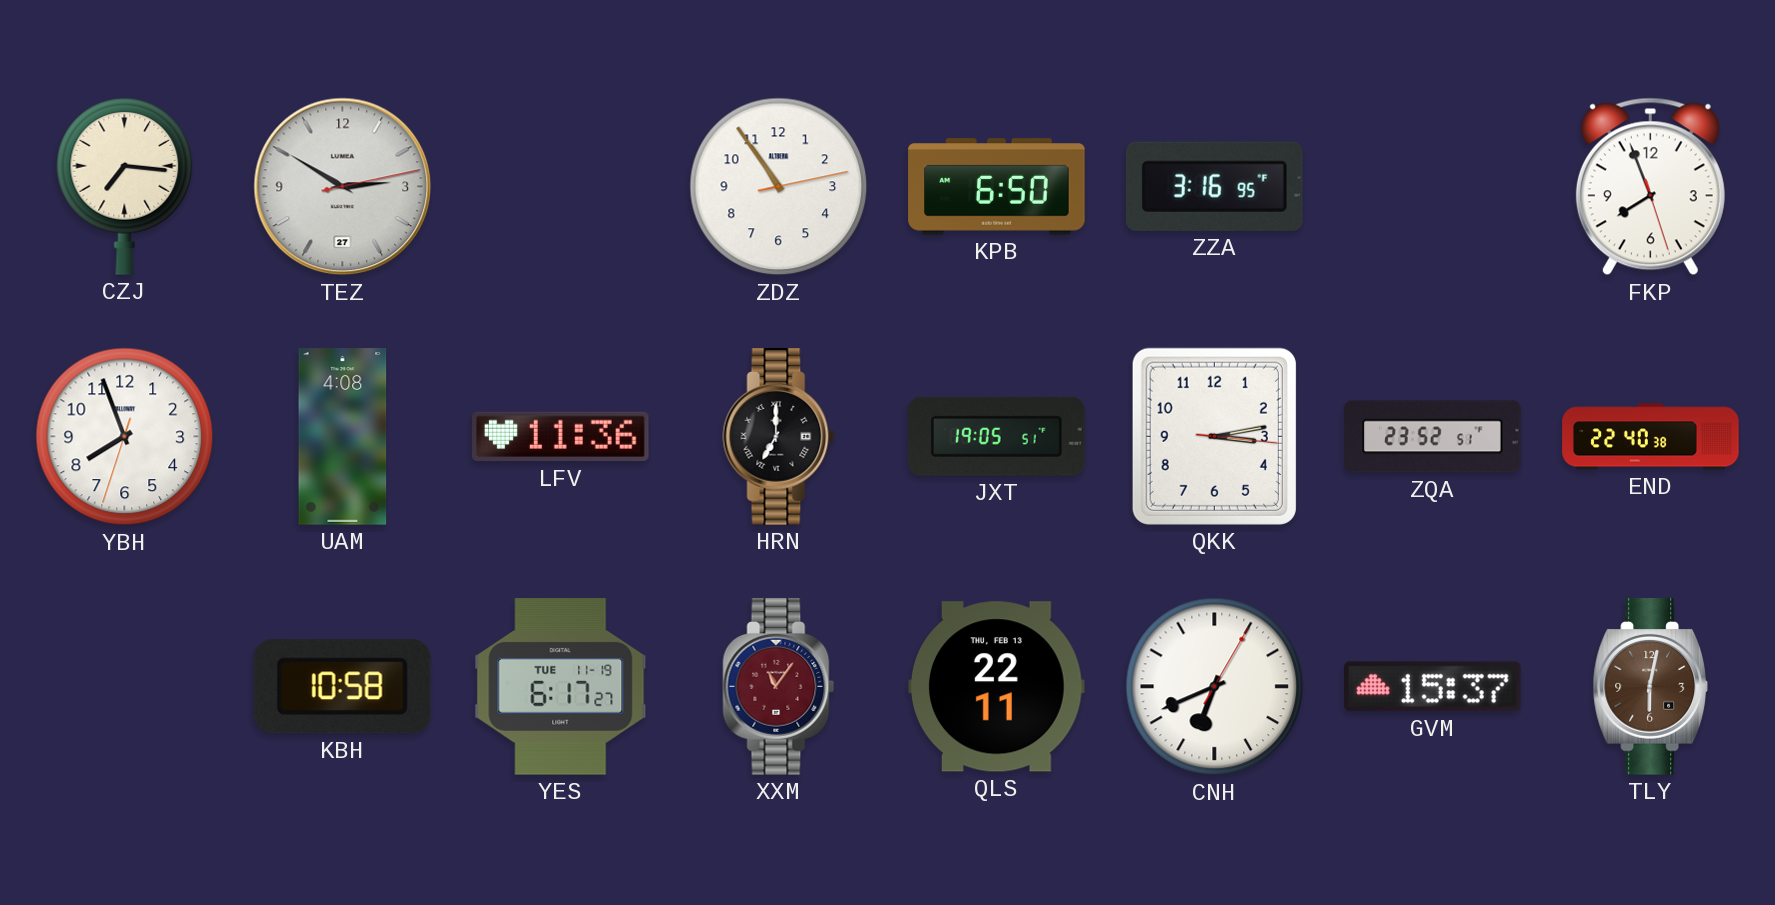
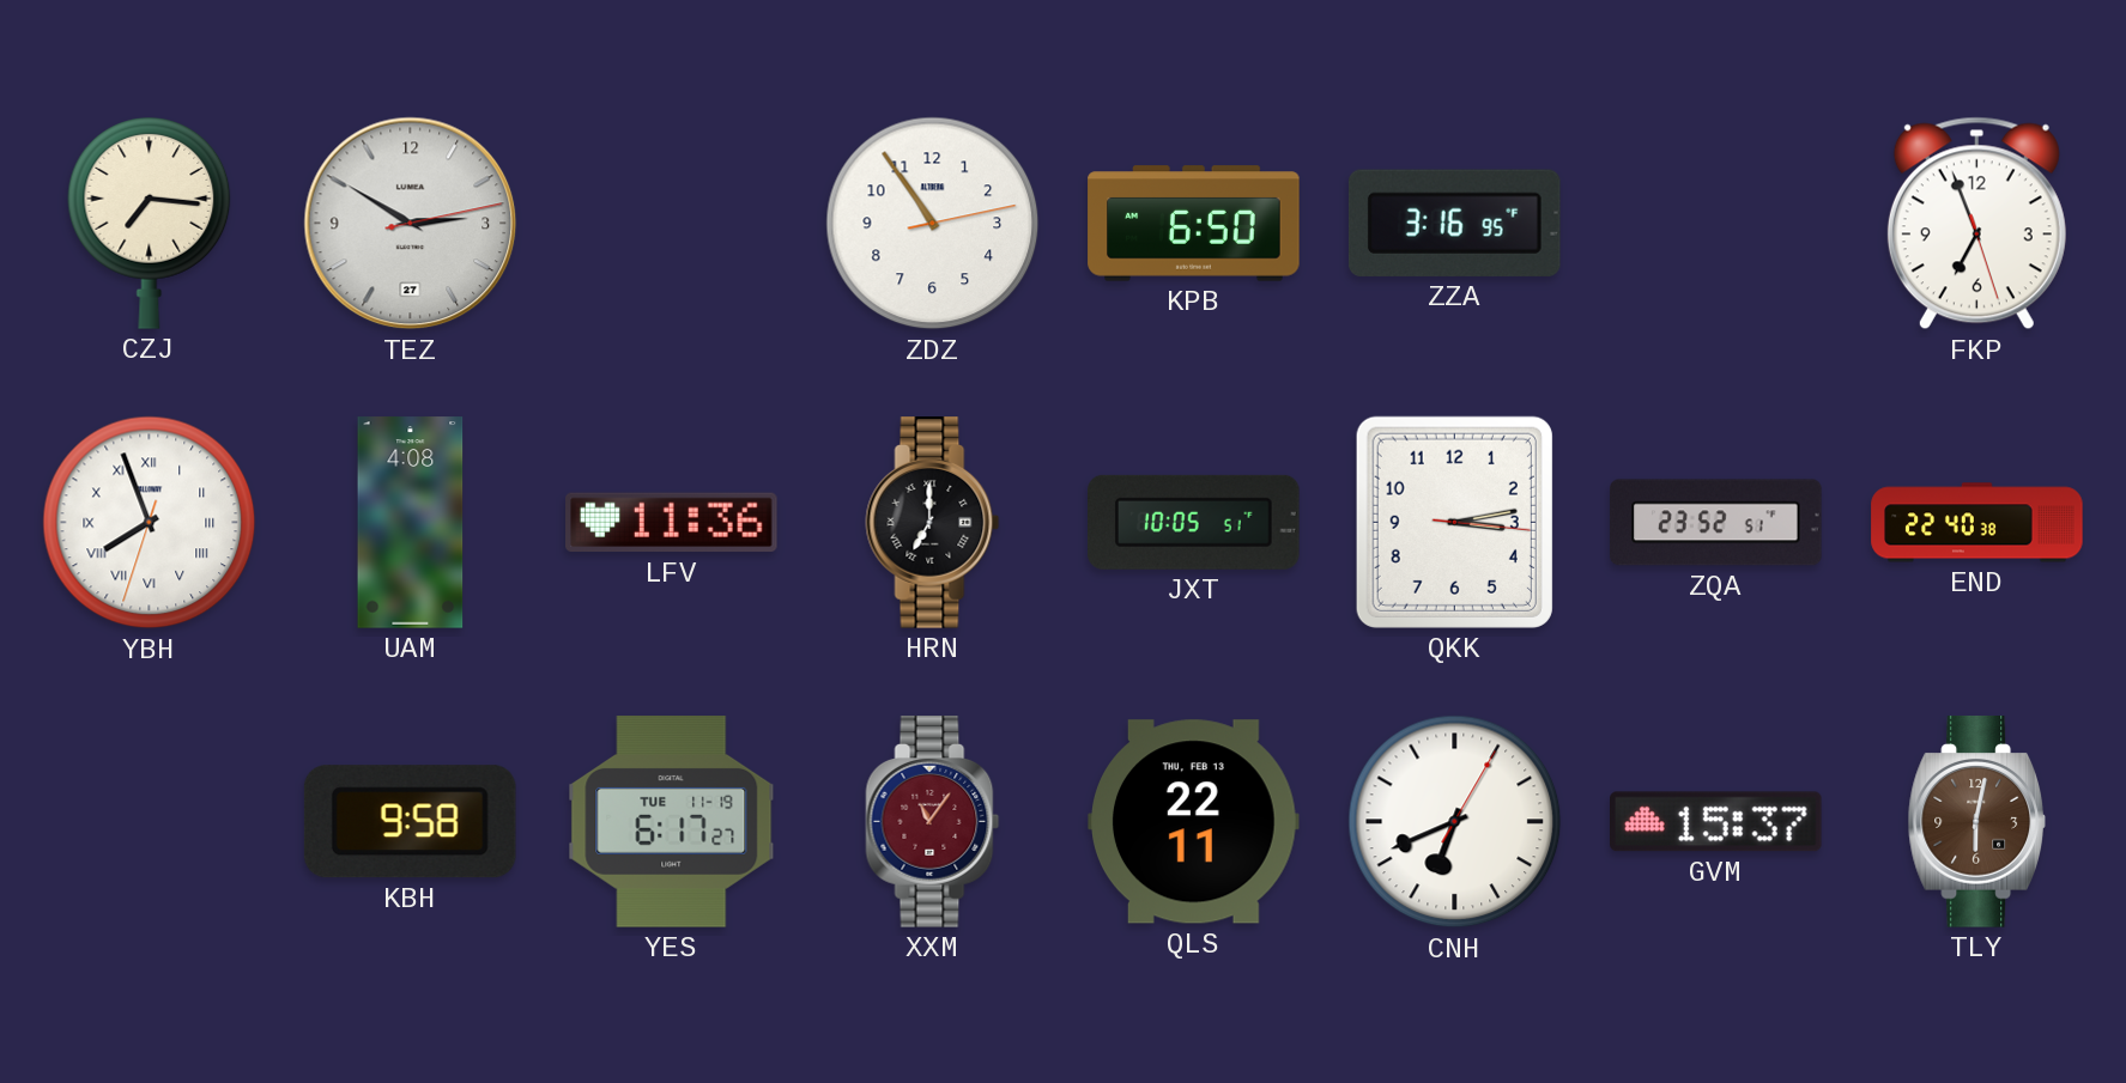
FKP: 7:56 -> 6:56
YBH numerals: Arabic -> Roman
JXT: 19:05 -> 10:05
KBH: 10:58 -> 9:58
